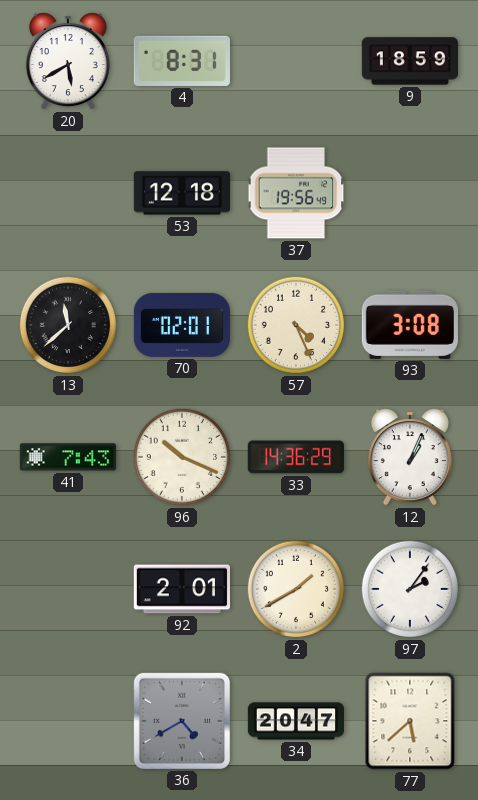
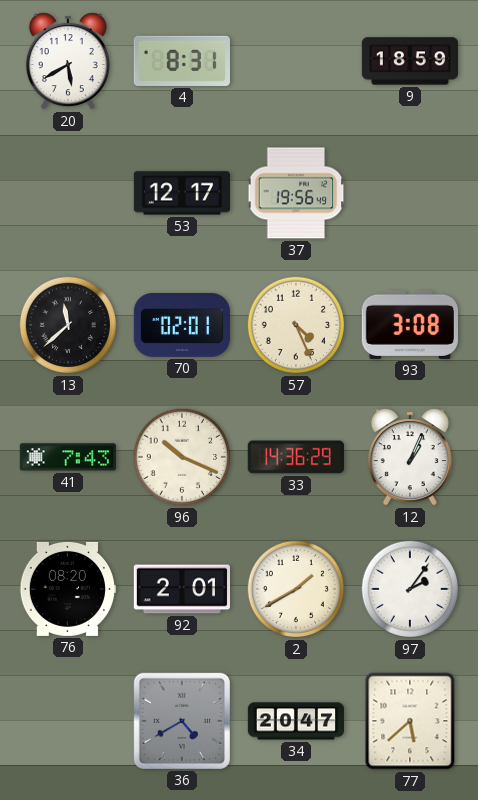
53: 12:18 -> 12:17
76: none -> 08:20
